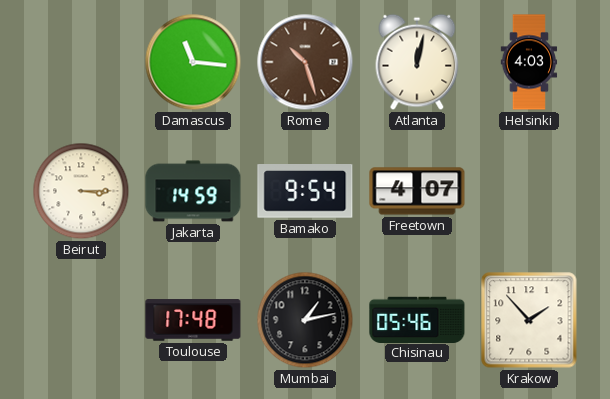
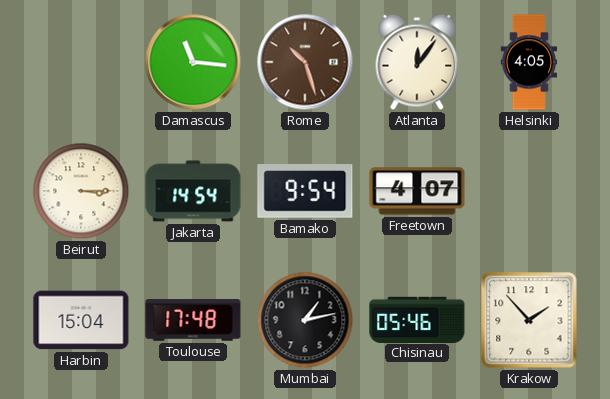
Atlanta: 12:02 -> 12:06
Helsinki: 4:03 -> 4:05
Jakarta: 14:59 -> 14:54
Harbin: none -> 15:04
